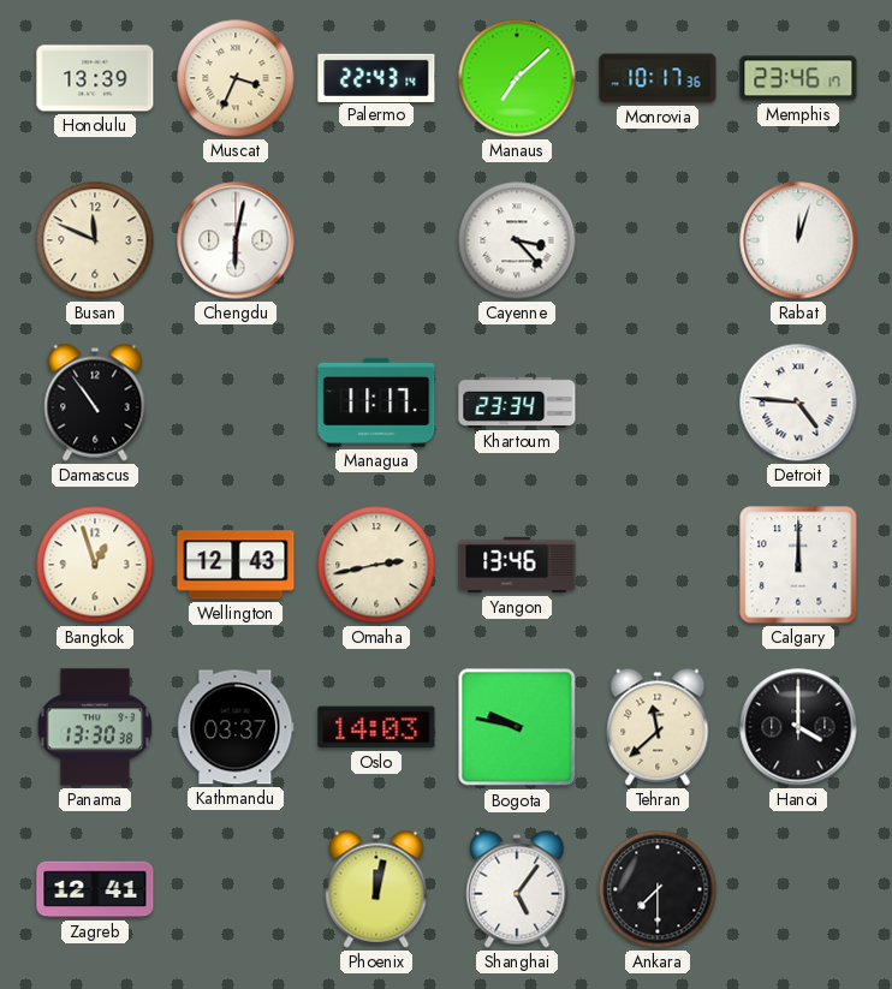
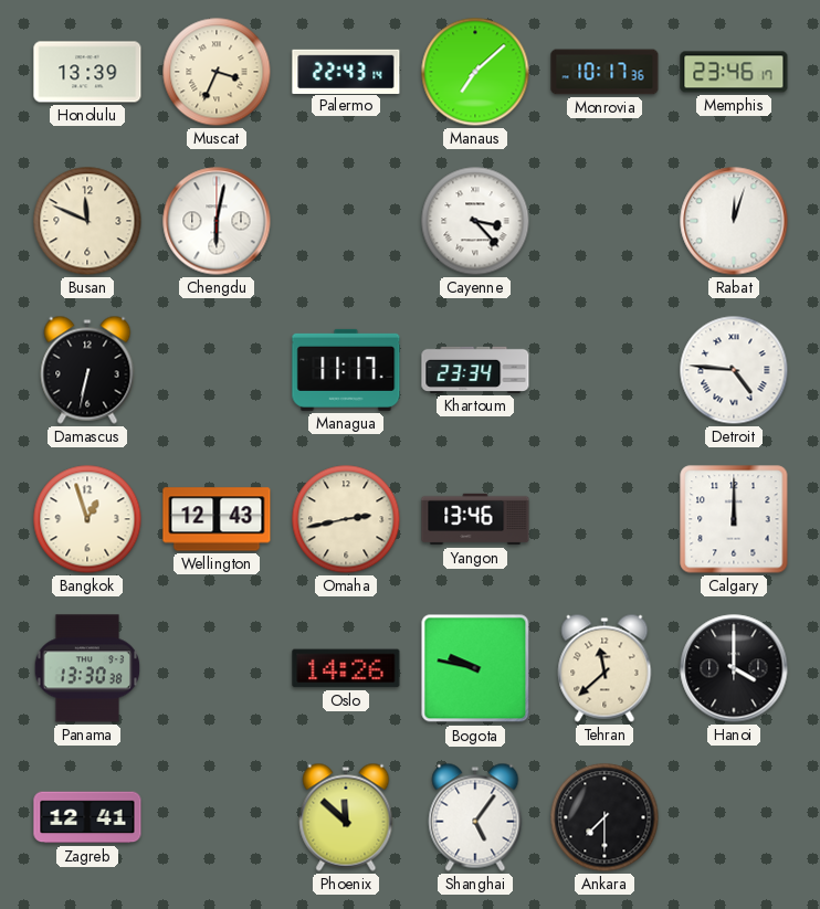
Damascus: 10:54 -> 6:32
Kathmandu: 03:37 -> none
Oslo: 14:03 -> 14:26
Phoenix: 12:02 -> 11:52
